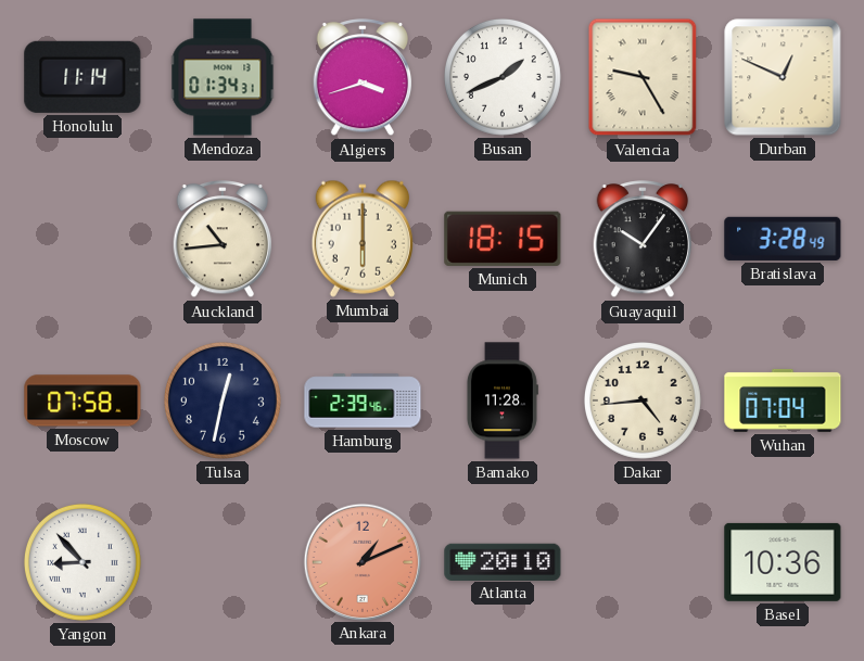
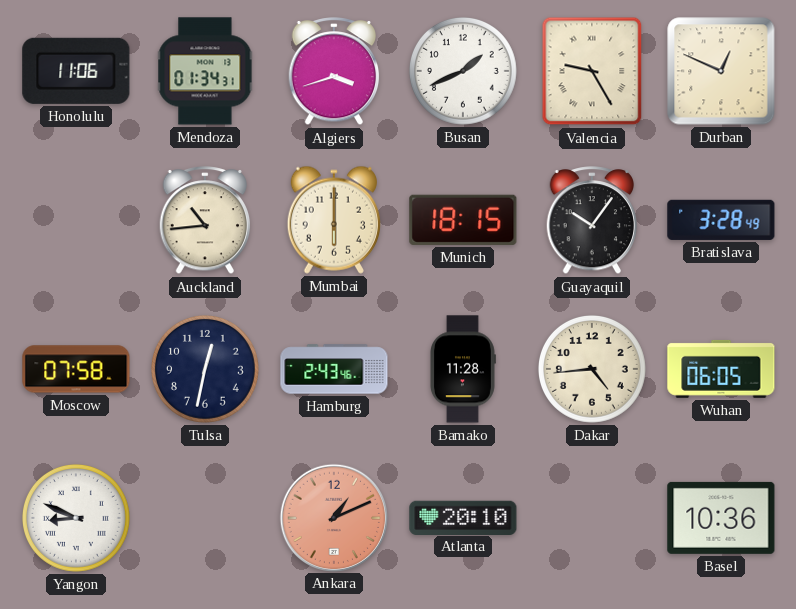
Honolulu: 11:14 -> 11:06
Hamburg: 2:39 -> 2:43
Wuhan: 07:04 -> 06:05
Yangon: 8:53 -> 8:49
